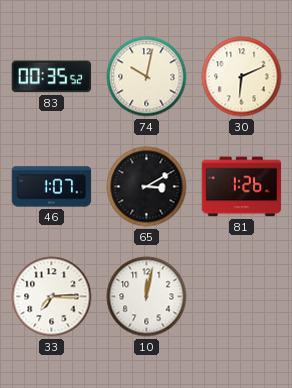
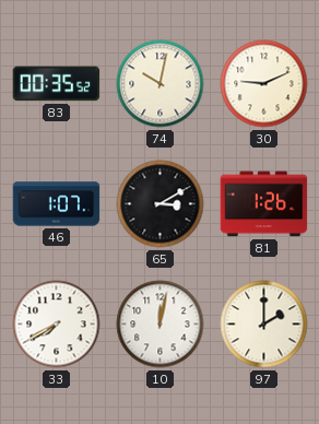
30: 6:11 -> 9:11
33: 7:15 -> 7:40
97: none -> 2:00
